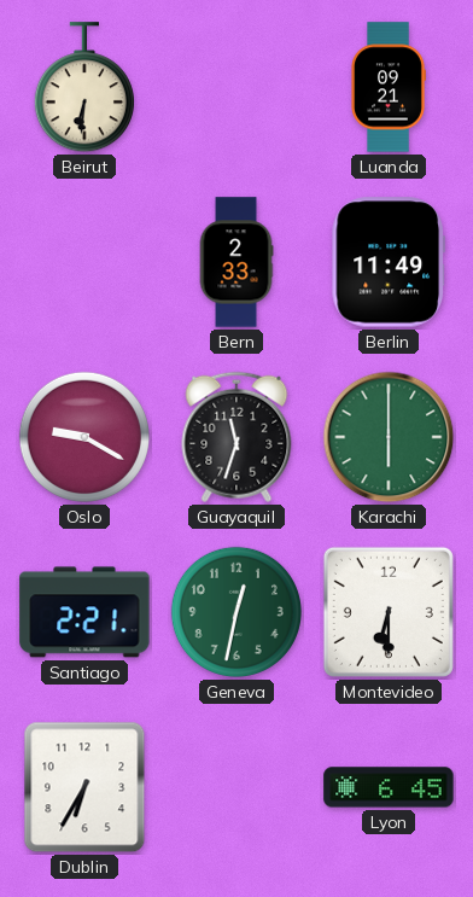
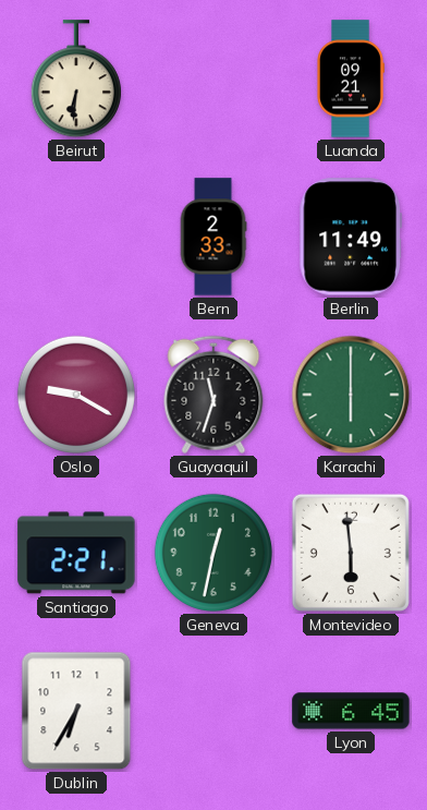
Montevideo: 6:30 -> 5:59
